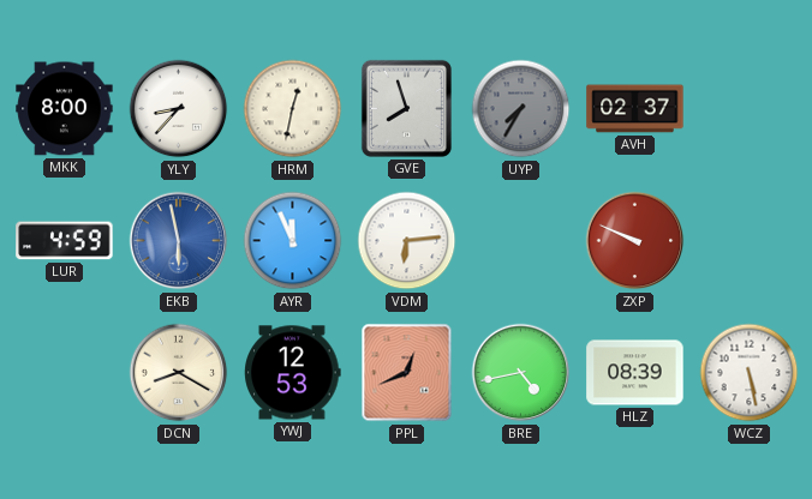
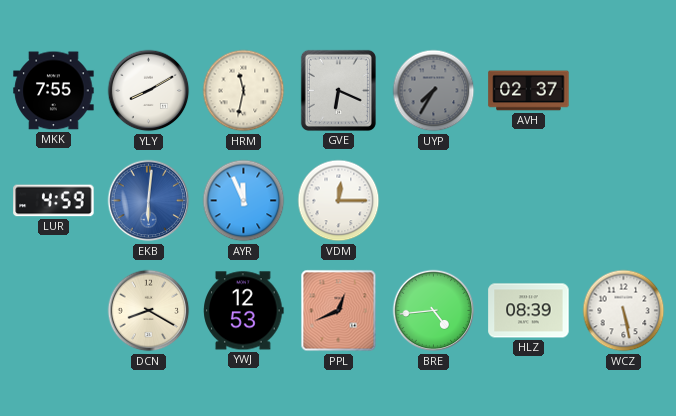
MKK: 8:00 -> 7:55
YLY: 8:37 -> 8:10
HRM: 12:32 -> 11:32
GVE: 7:57 -> 6:19
EKB: 5:58 -> 6:01
VDM: 6:14 -> 12:15
ZXP: 9:49 -> none
BRE: 4:43 -> 4:44
